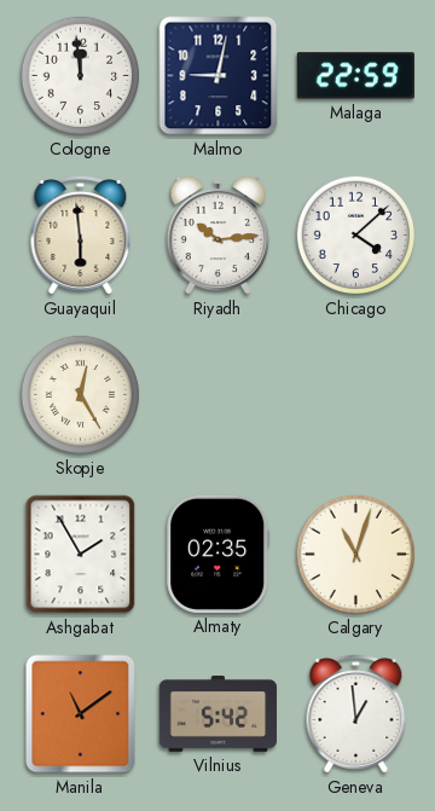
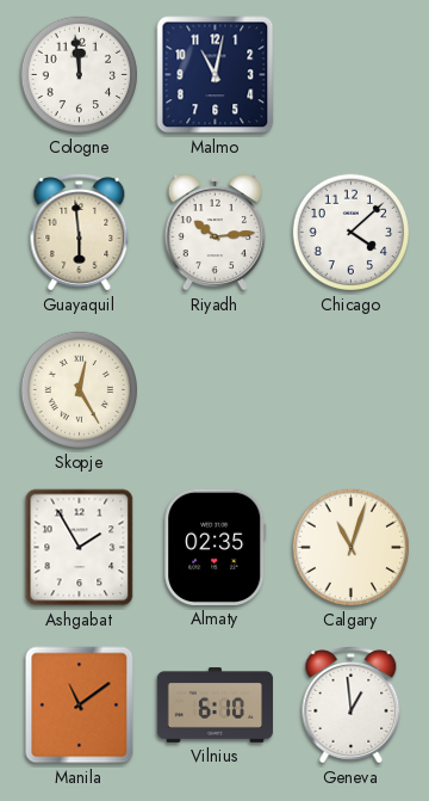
Malmo: 9:02 -> 11:02
Malaga: 22:59 -> none
Vilnius: 5:42 -> 6:10
